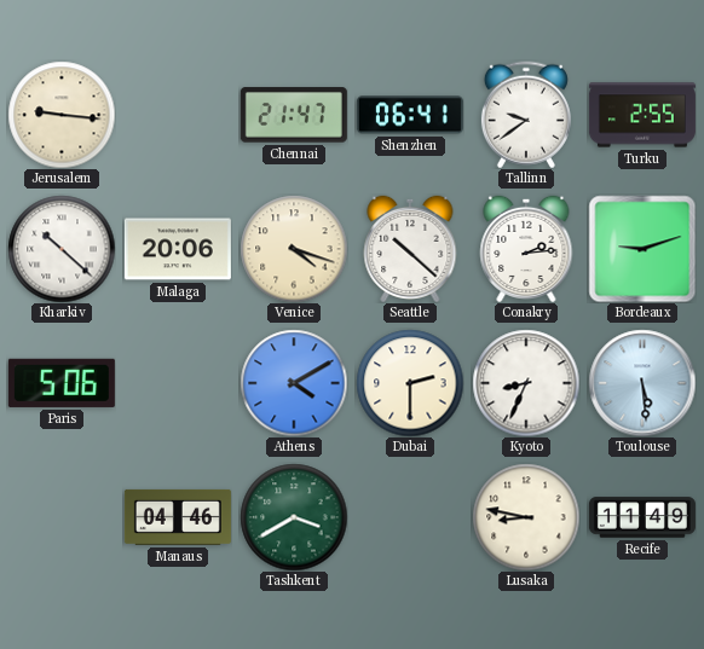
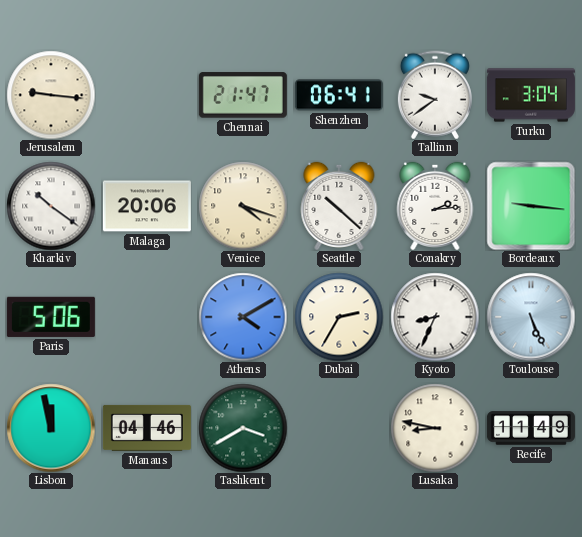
Turku: 2:55 -> 3:04
Kharkiv: 10:22 -> 10:21
Bordeaux: 9:12 -> 9:16
Dubai: 2:30 -> 2:35
Toulouse: 5:29 -> 5:26
Lisbon: none -> 11:58
